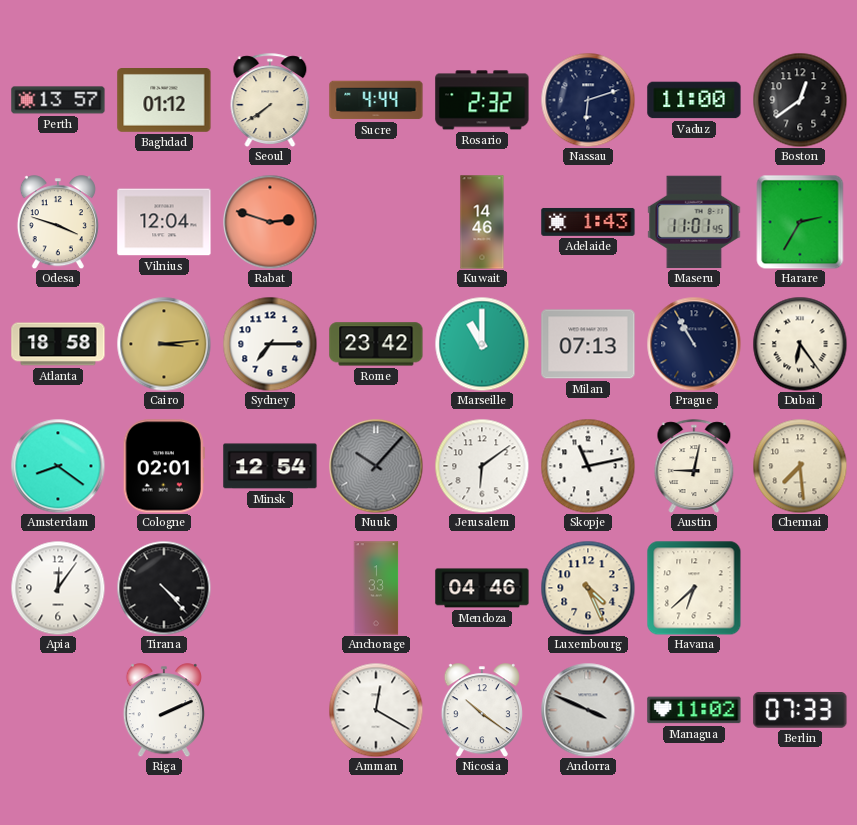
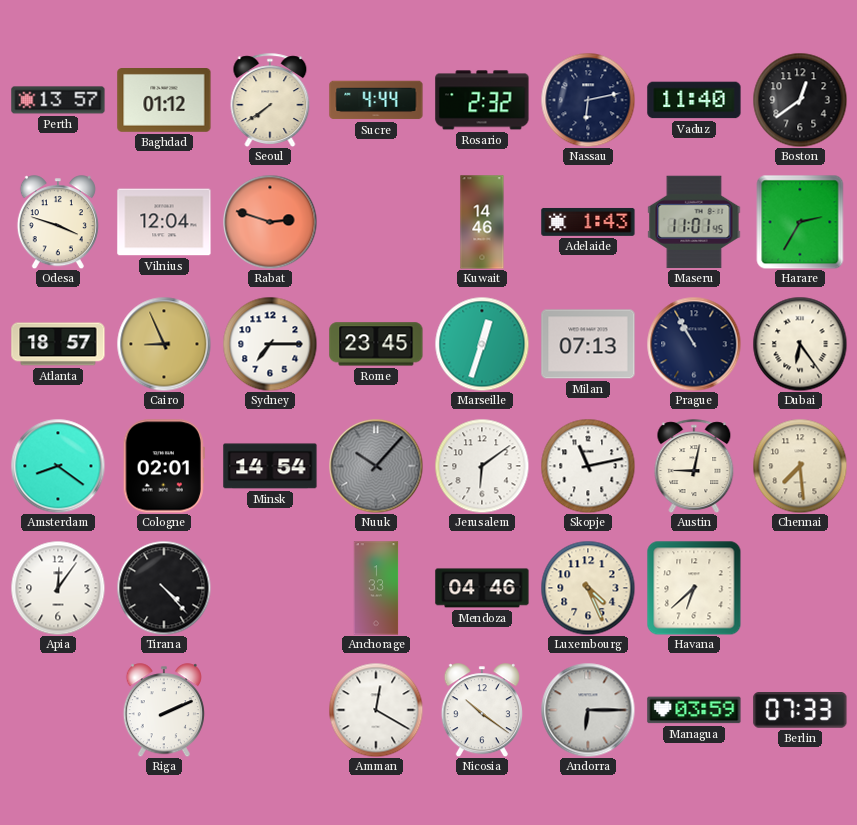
Nassau: 6:12 -> 6:13
Vaduz: 11:00 -> 11:40
Atlanta: 18:58 -> 18:57
Cairo: 3:14 -> 8:56
Rome: 23:42 -> 23:45
Marseille: 11:00 -> 12:33
Minsk: 12:54 -> 14:54
Andorra: 3:49 -> 6:15
Managua: 11:02 -> 03:59
